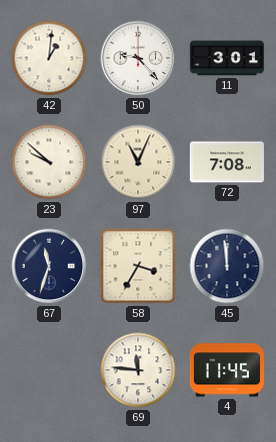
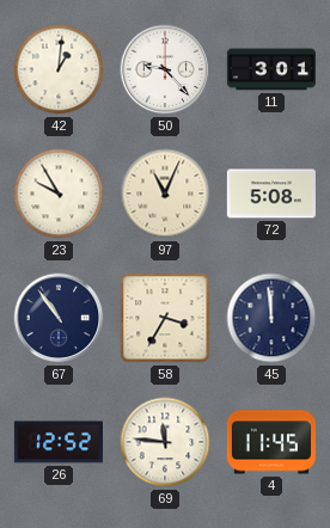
23: 9:52 -> 9:55
72: 7:08 -> 5:08
67: 11:33 -> 10:54
26: none -> 12:52
